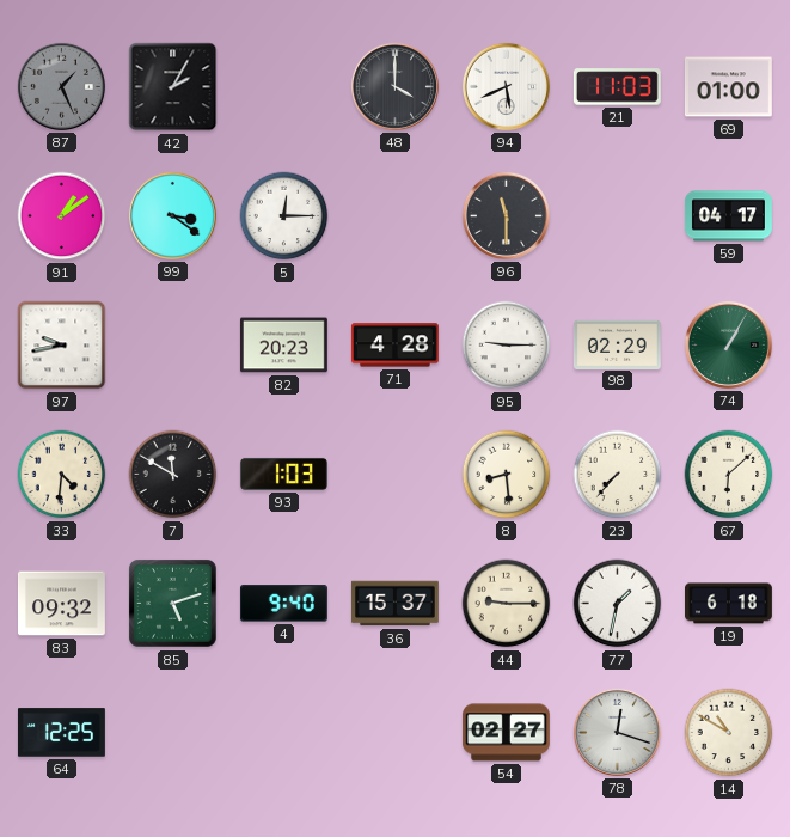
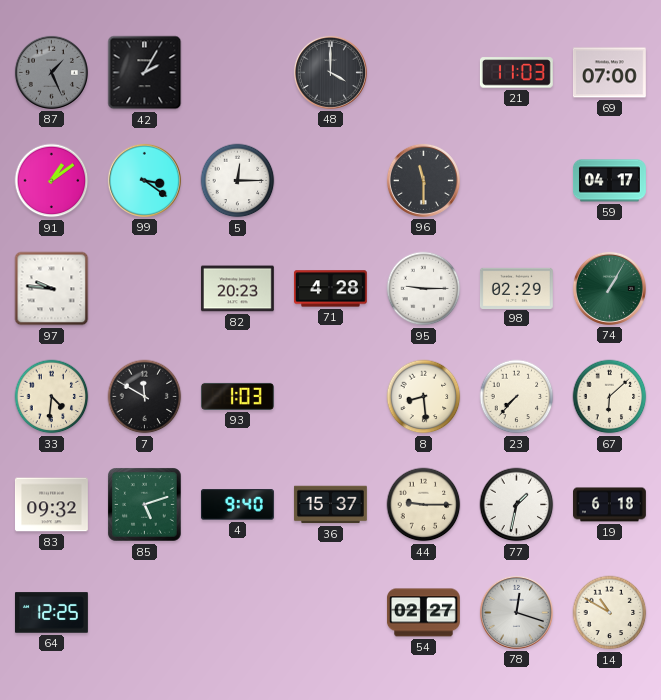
94: 5:41 -> none
69: 01:00 -> 07:00
97: 9:43 -> 9:46
